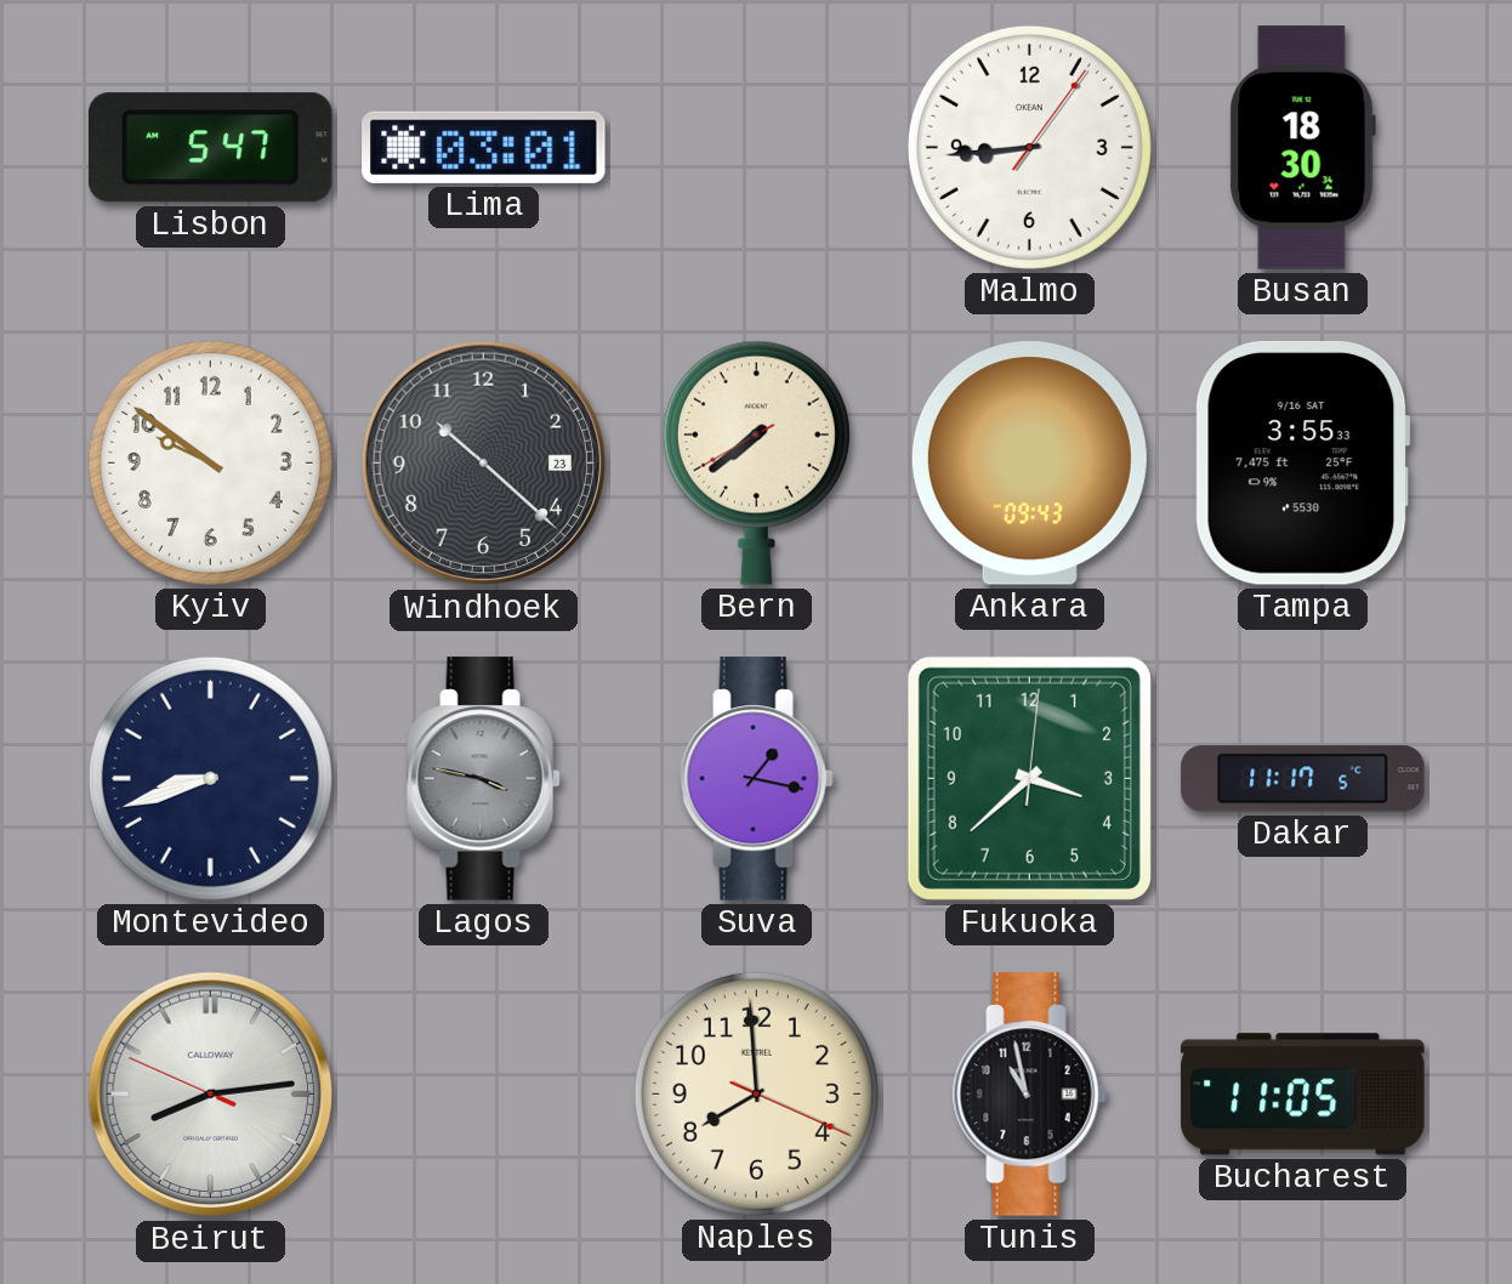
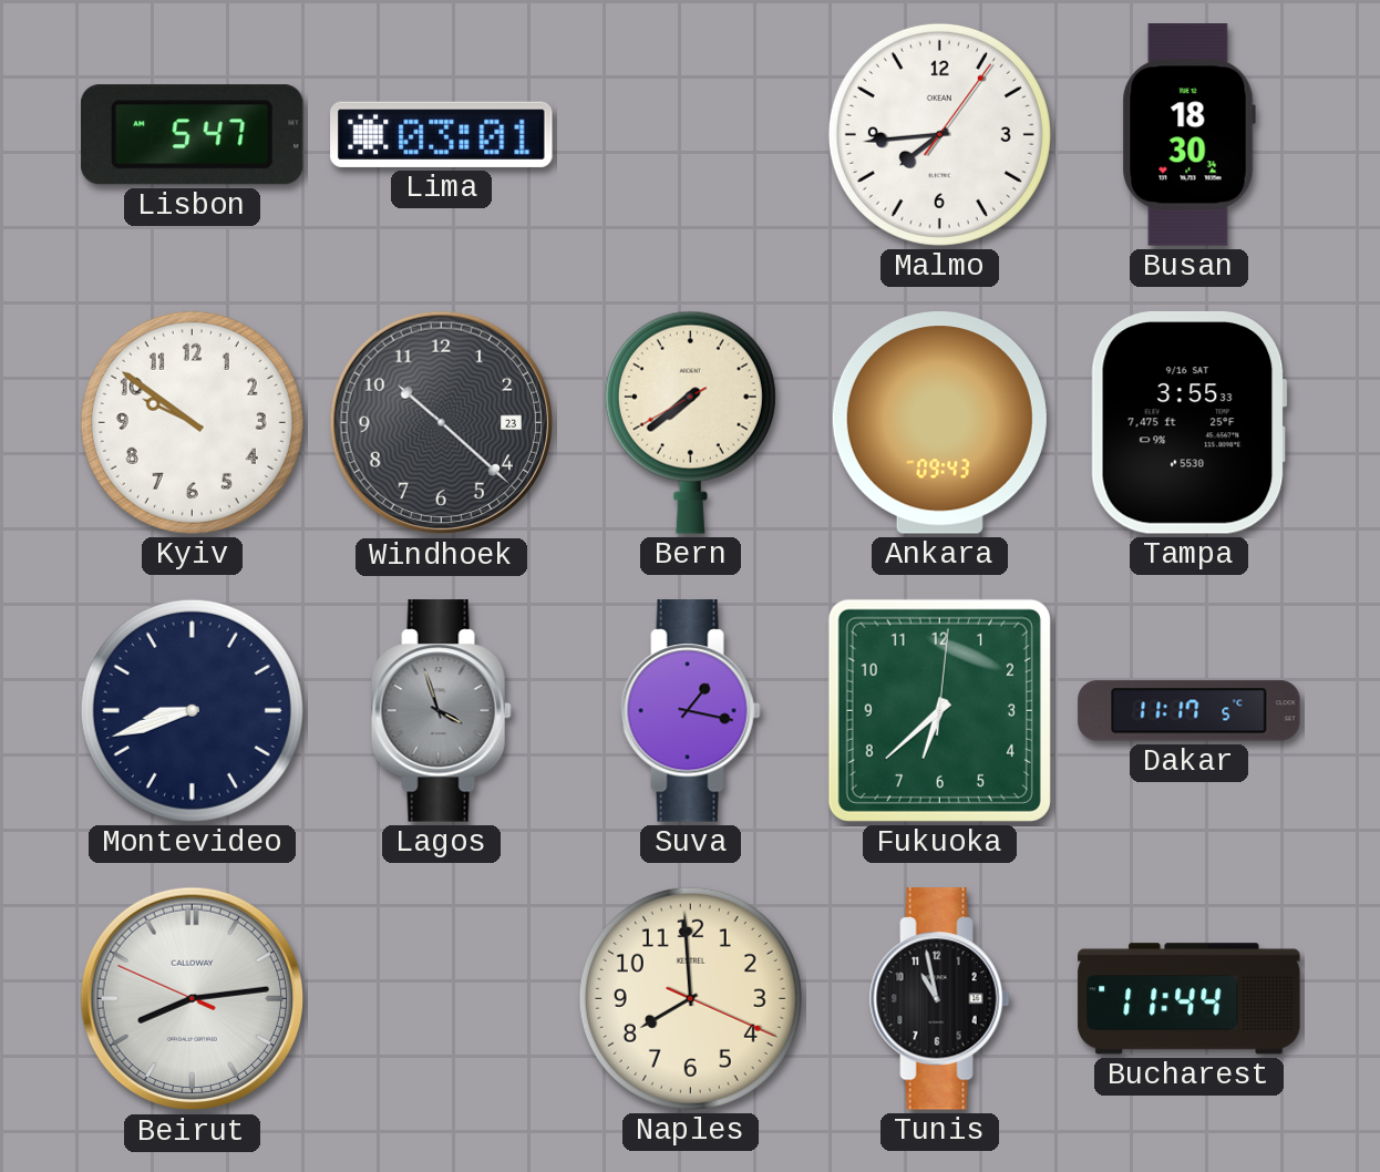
Malmo: 8:44 -> 7:44
Lagos: 3:47 -> 3:57
Fukuoka: 3:38 -> 6:38
Bucharest: 11:05 -> 11:44
